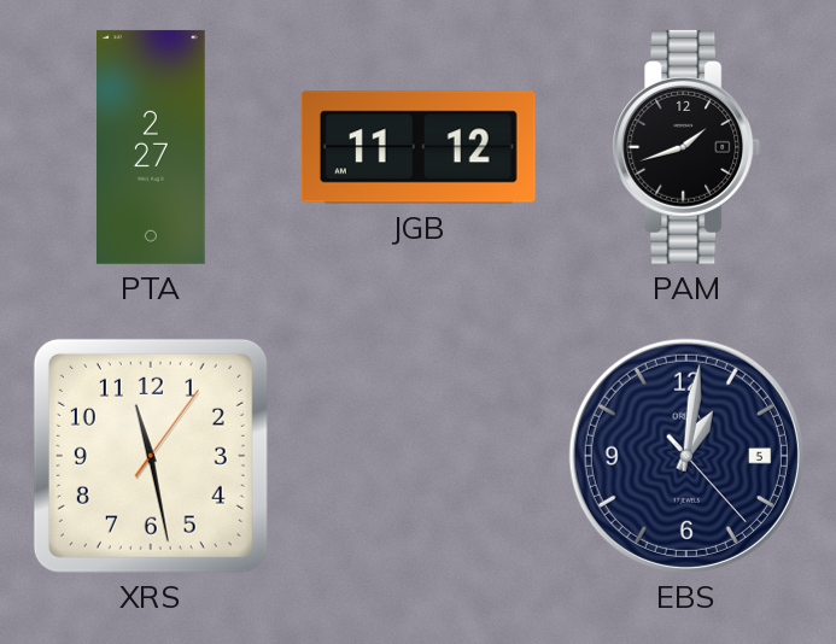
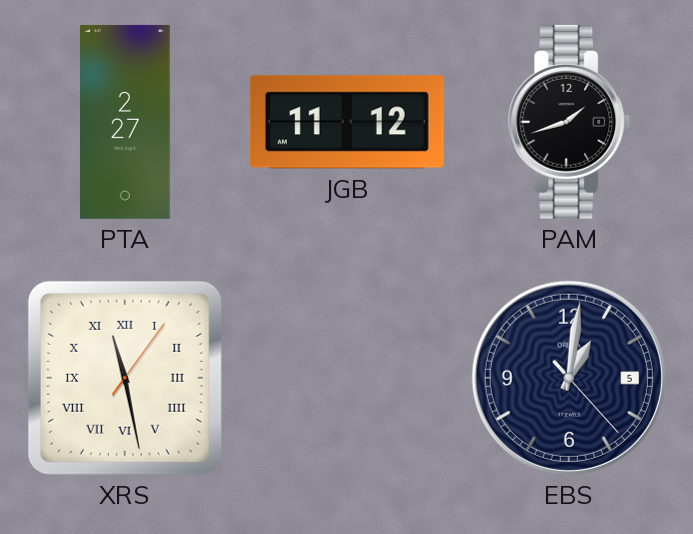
XRS numerals: Arabic -> Roman
